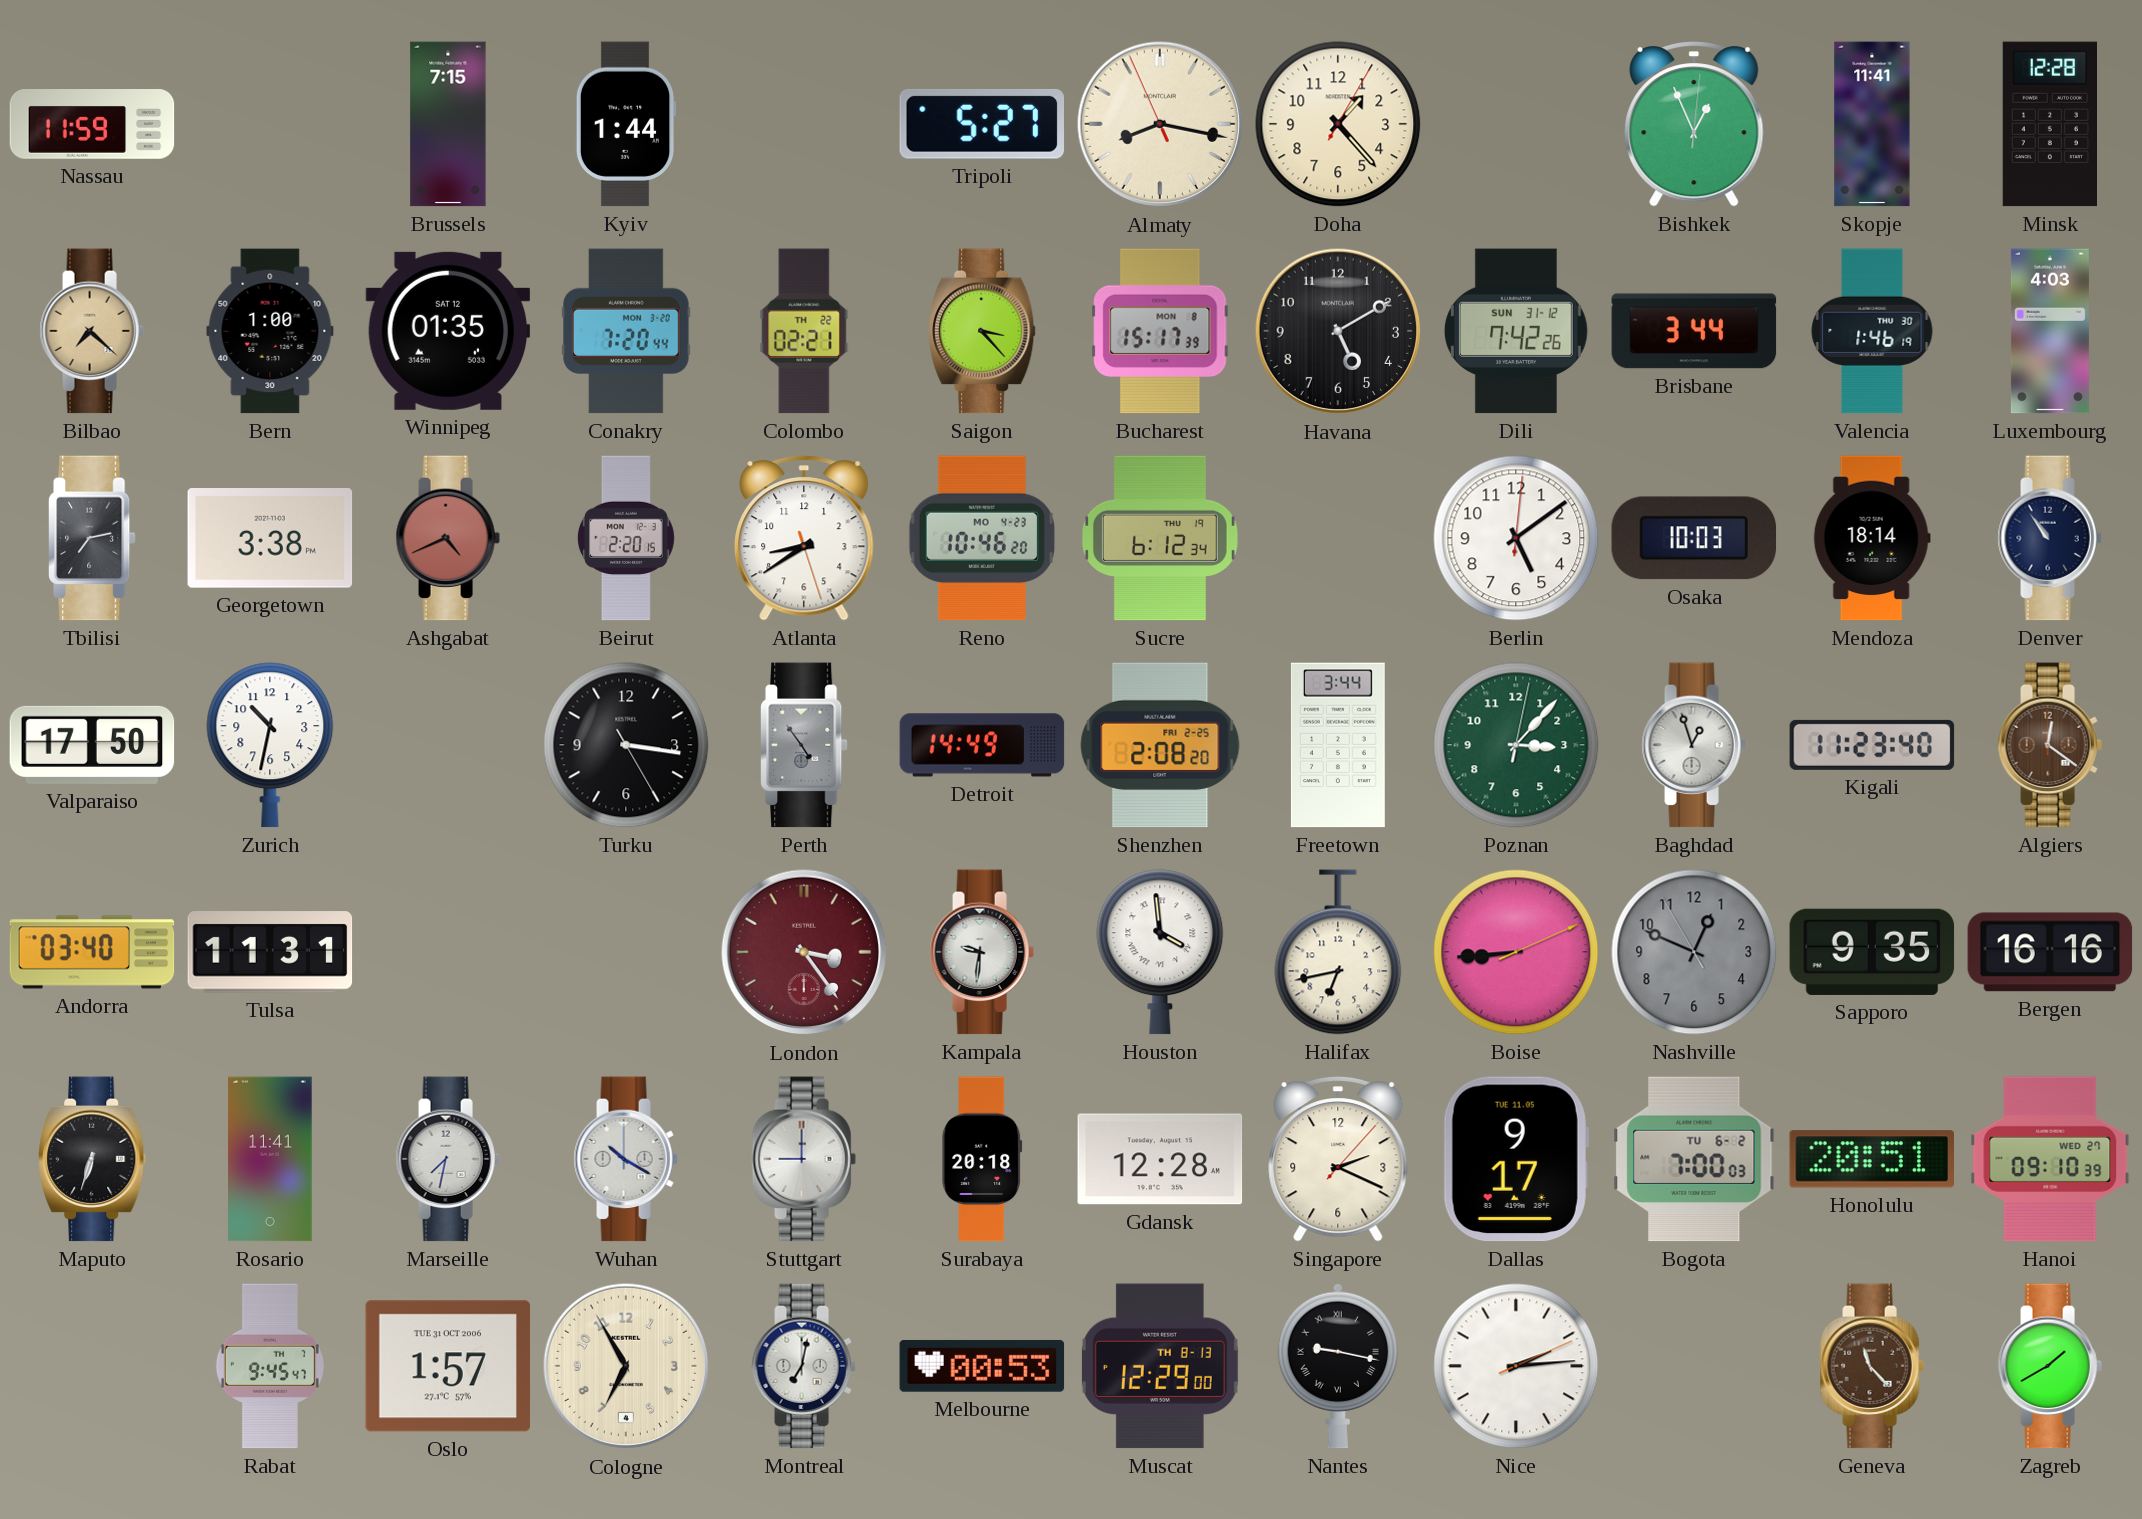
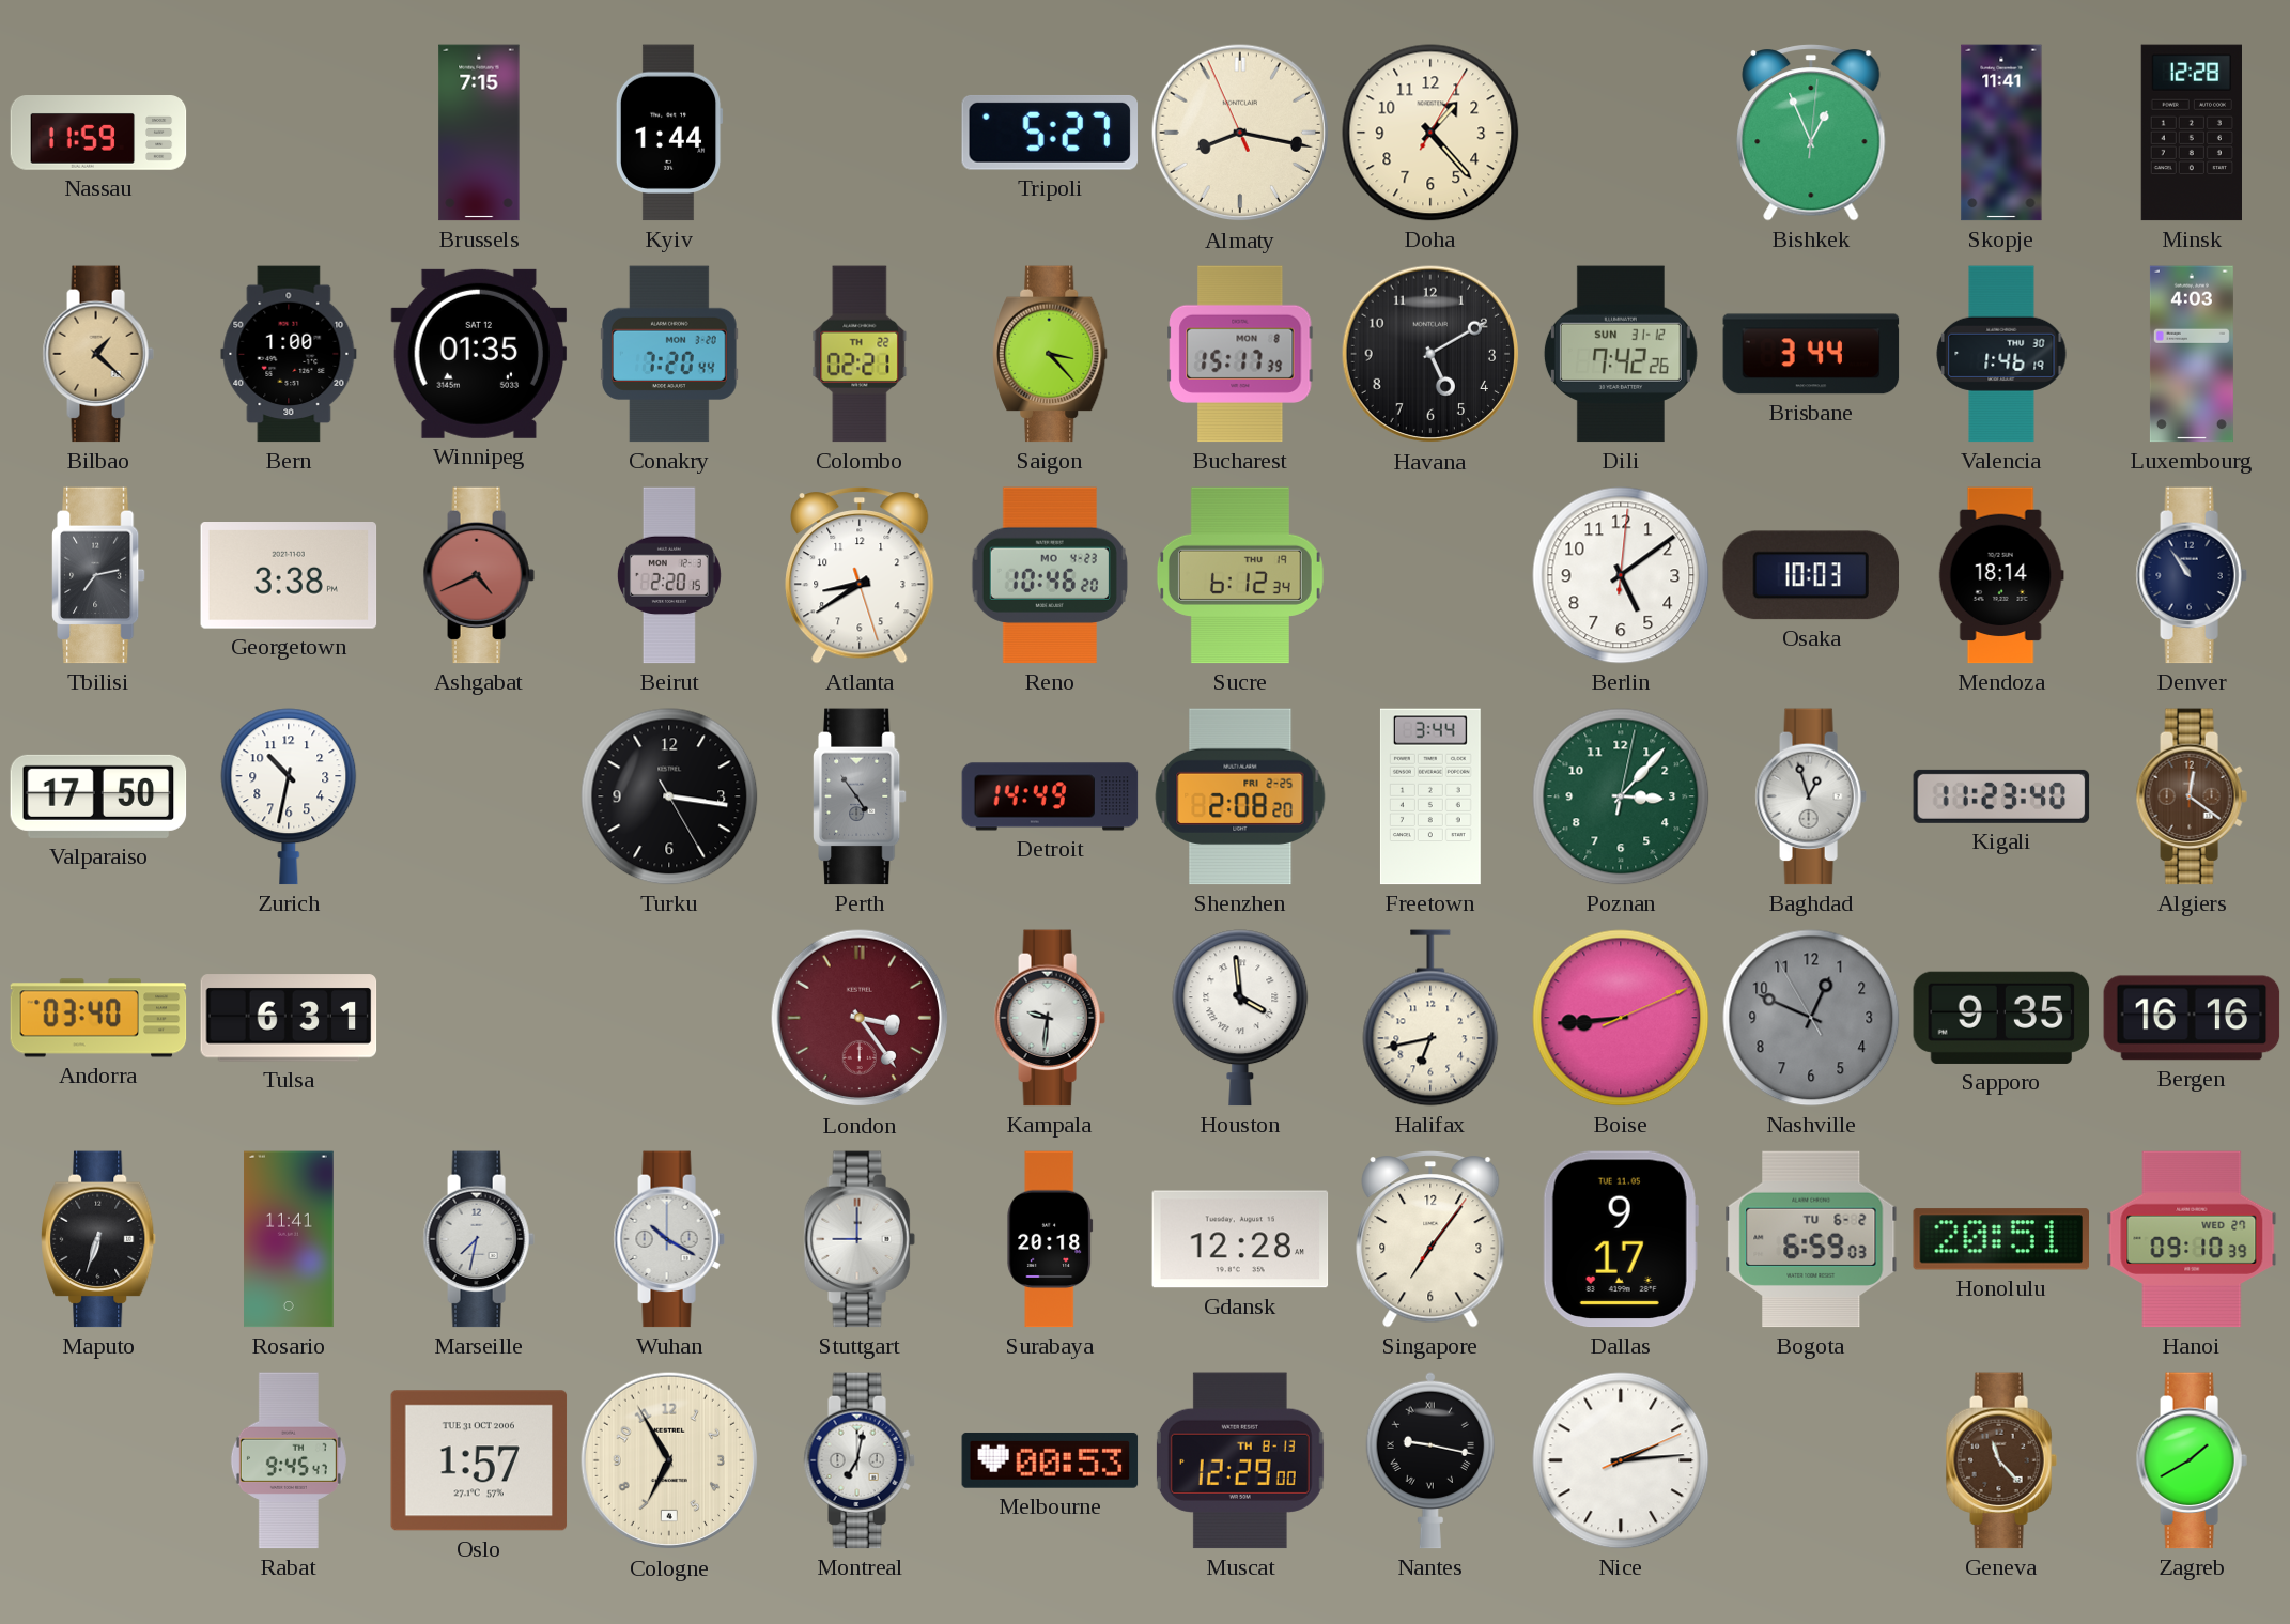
Bilbao: 7:22 -> 1:22
Tulsa: 11:31 -> 6:31
Singapore: 2:19 -> 7:06
Bogota: 7:00 -> 6:59
